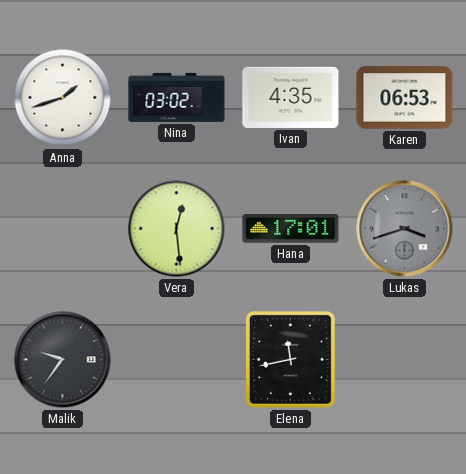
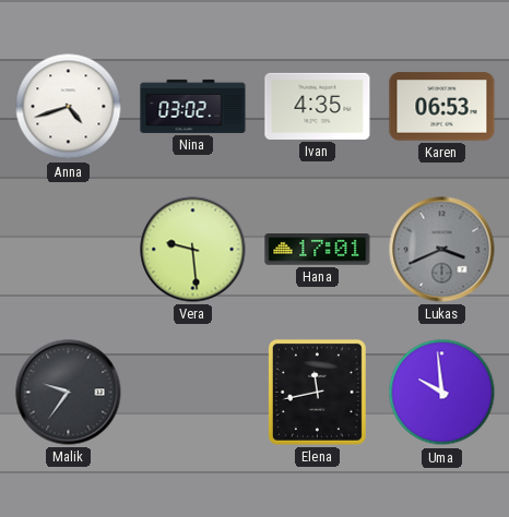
Anna: 1:42 -> 4:42
Vera: 12:29 -> 9:29
Lukas: 3:42 -> 3:41
Uma: none -> 9:59
